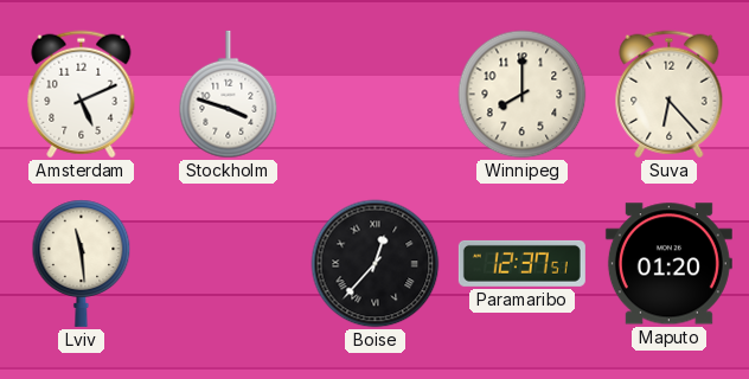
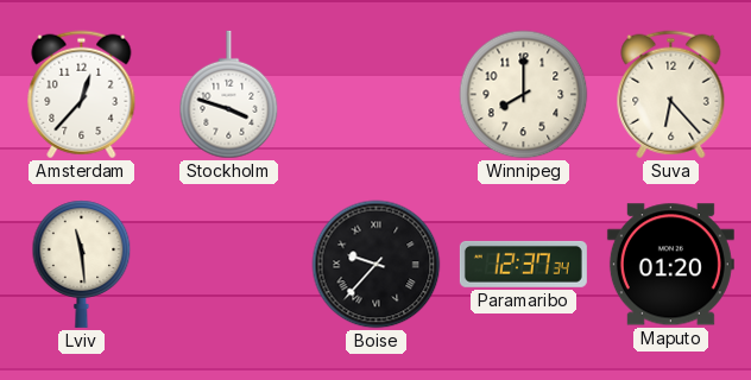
Amsterdam: 5:11 -> 12:37
Boise: 12:37 -> 9:37
Paramaribo: 12:37:51 -> 12:37:34
